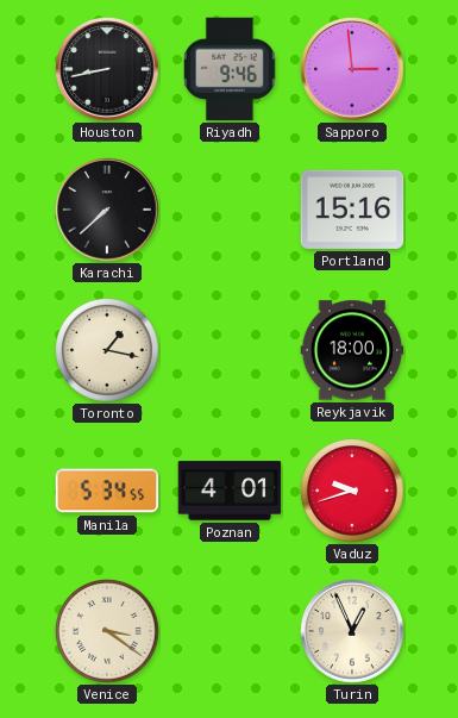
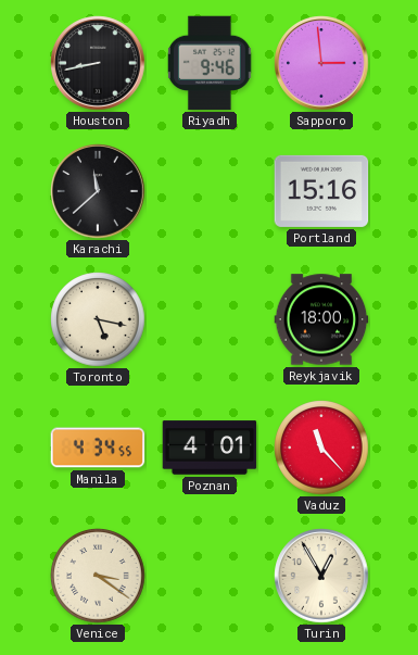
Karachi: 7:38 -> 11:38
Toronto: 1:17 -> 5:17
Manila: 5:34 -> 4:34
Vaduz: 9:42 -> 11:23
Turin: 12:56 -> 12:55
